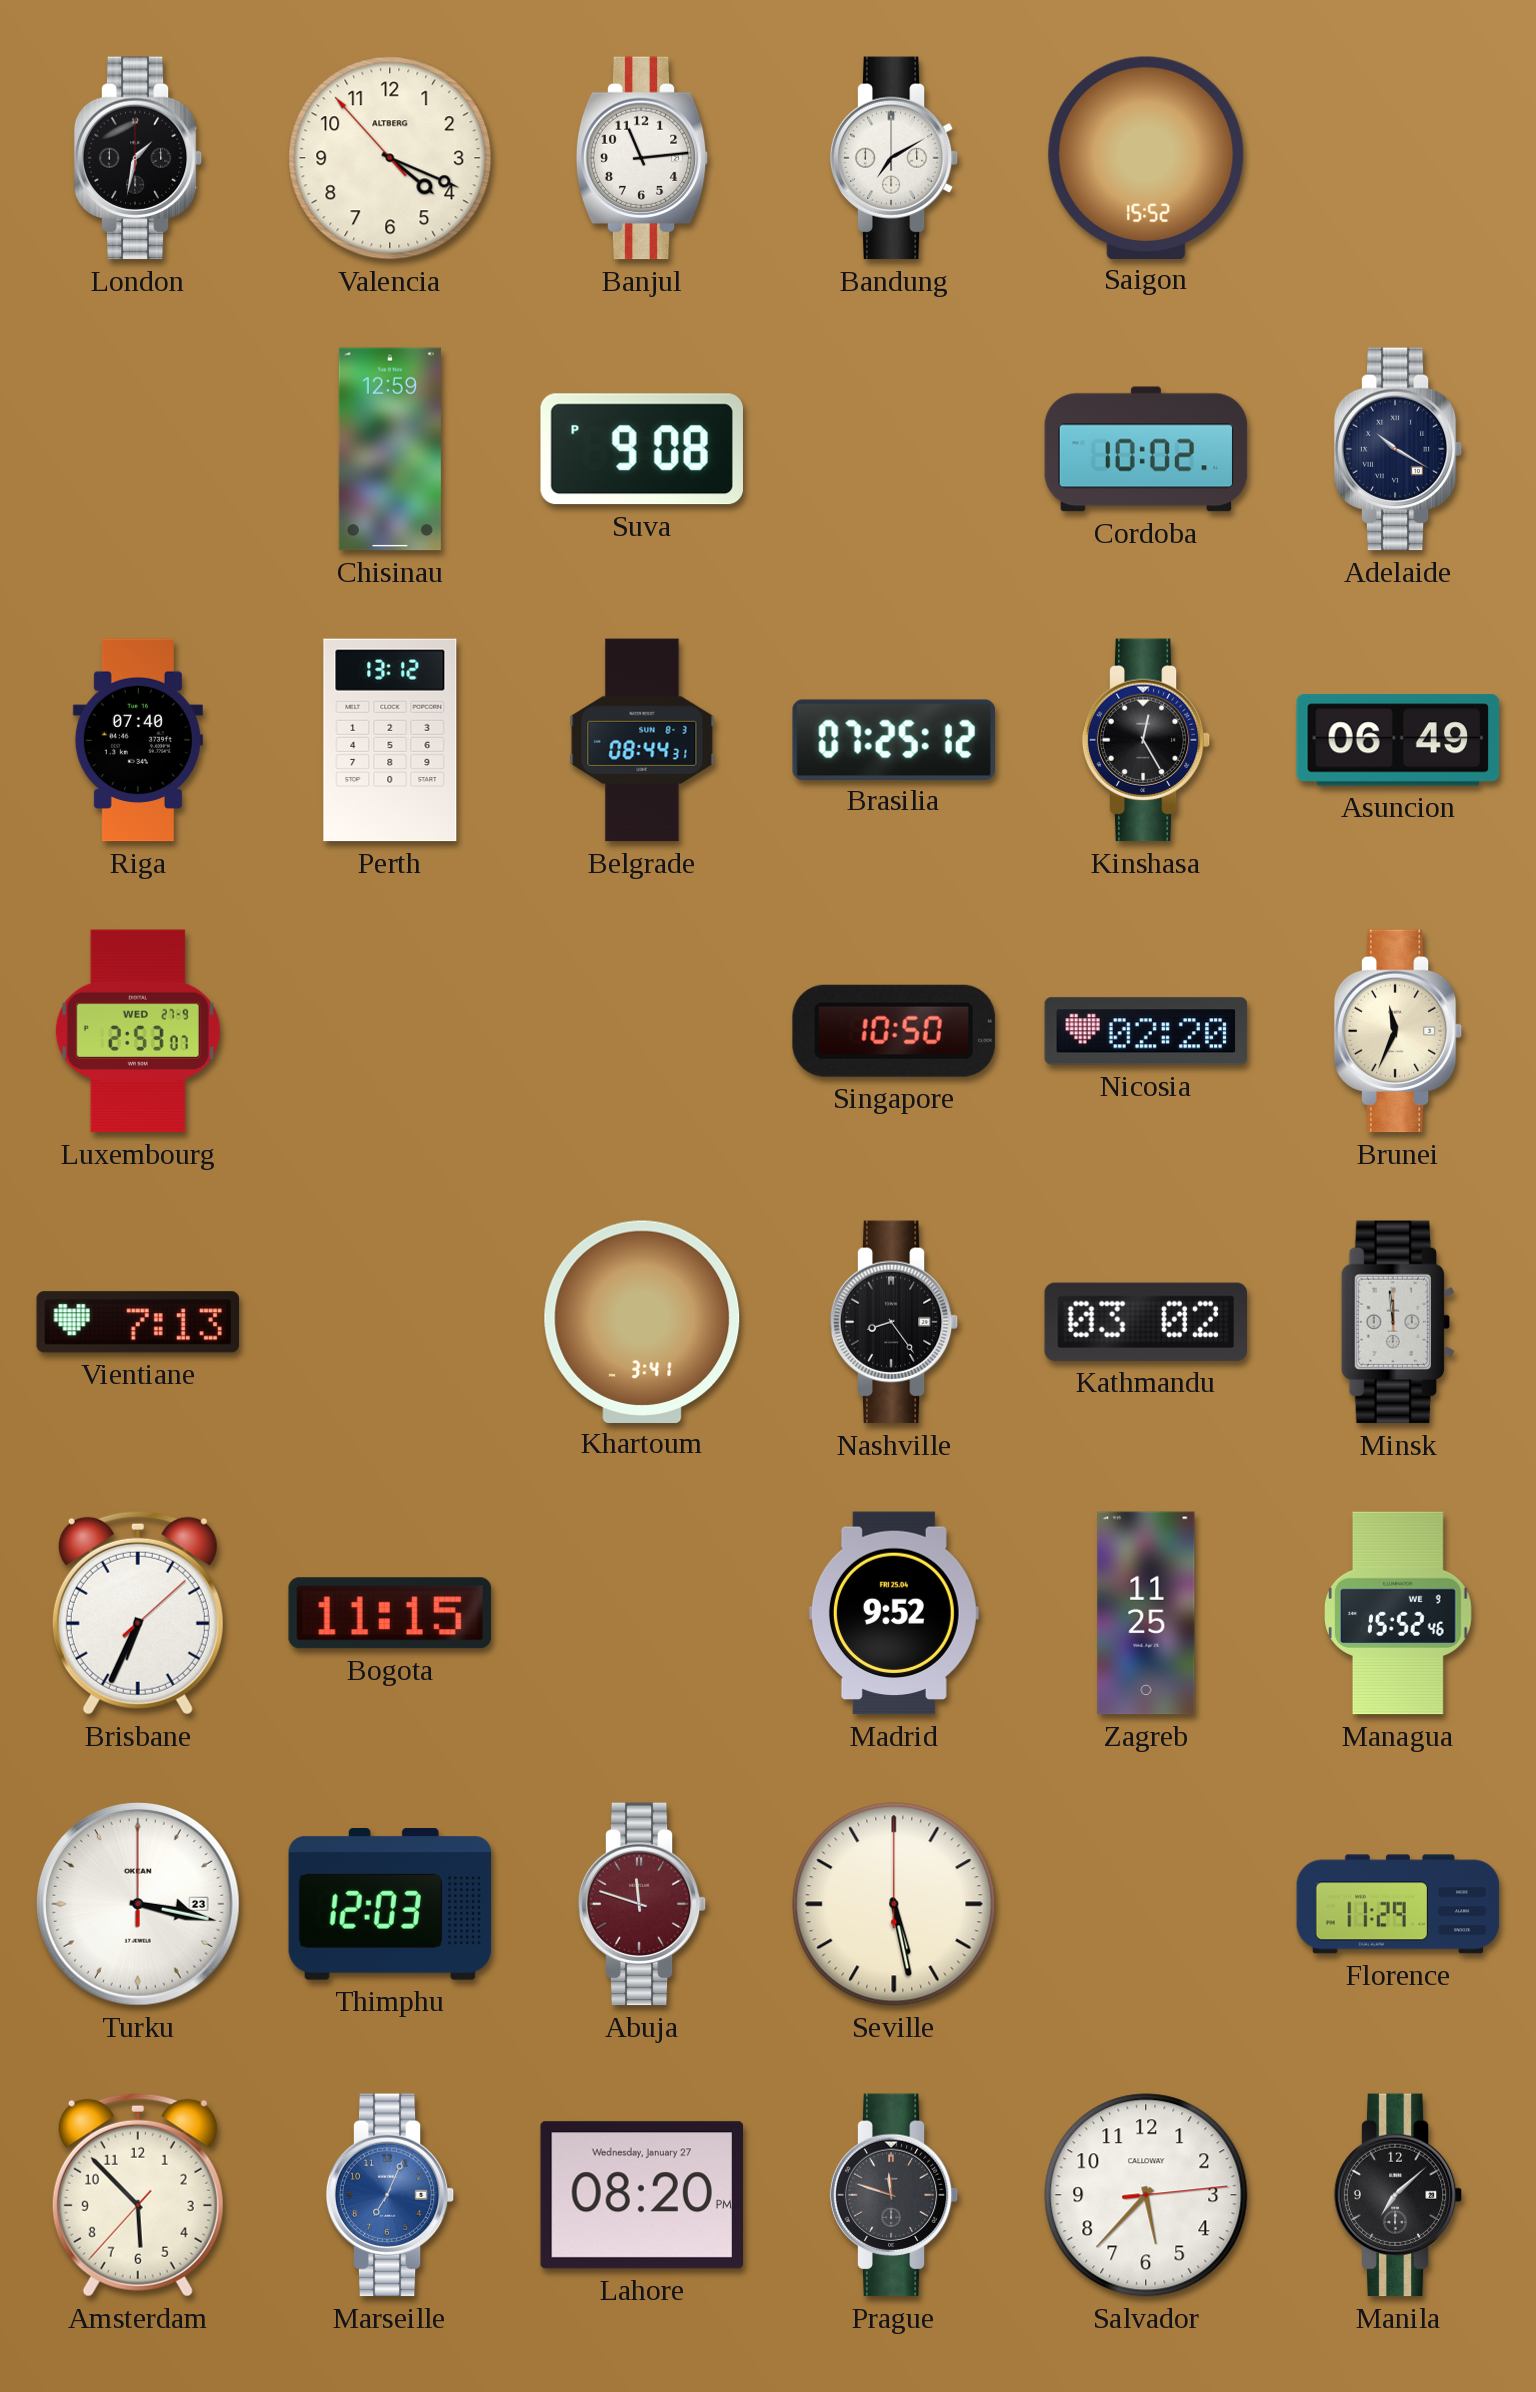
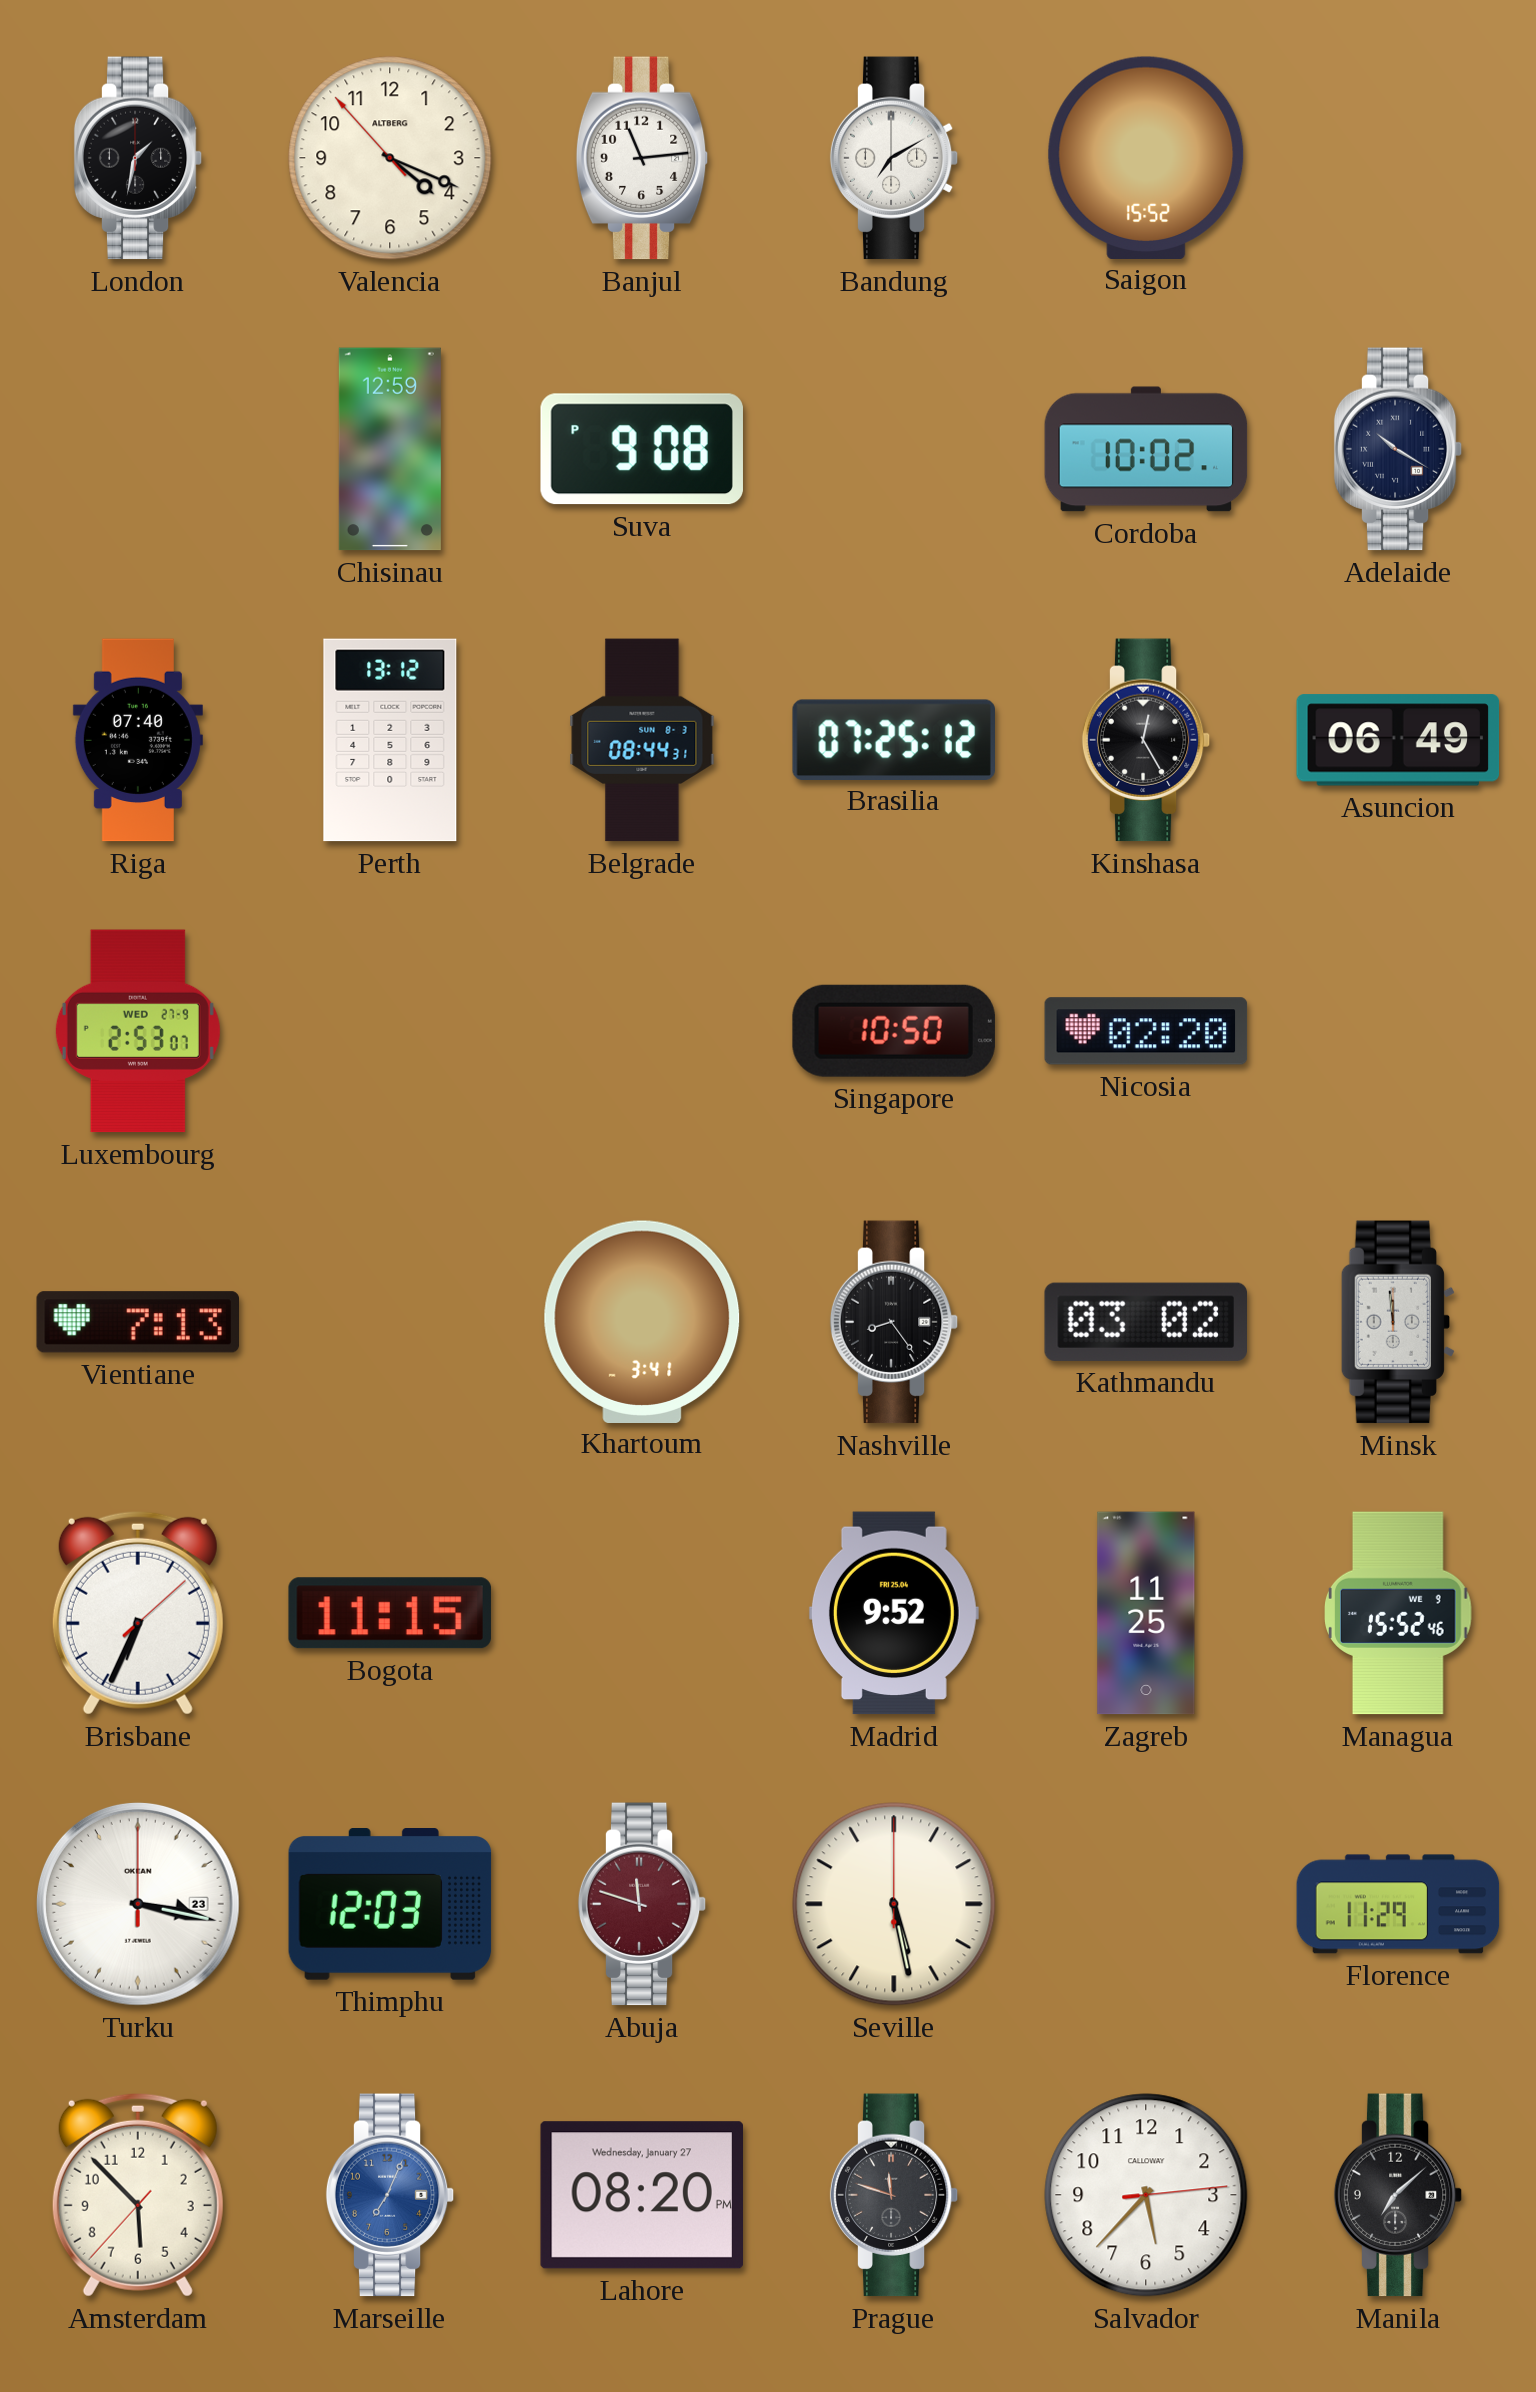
Brunei: 11:34 -> none
